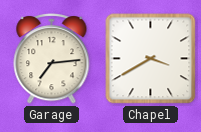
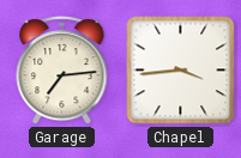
Chapel: 3:40 -> 3:44
